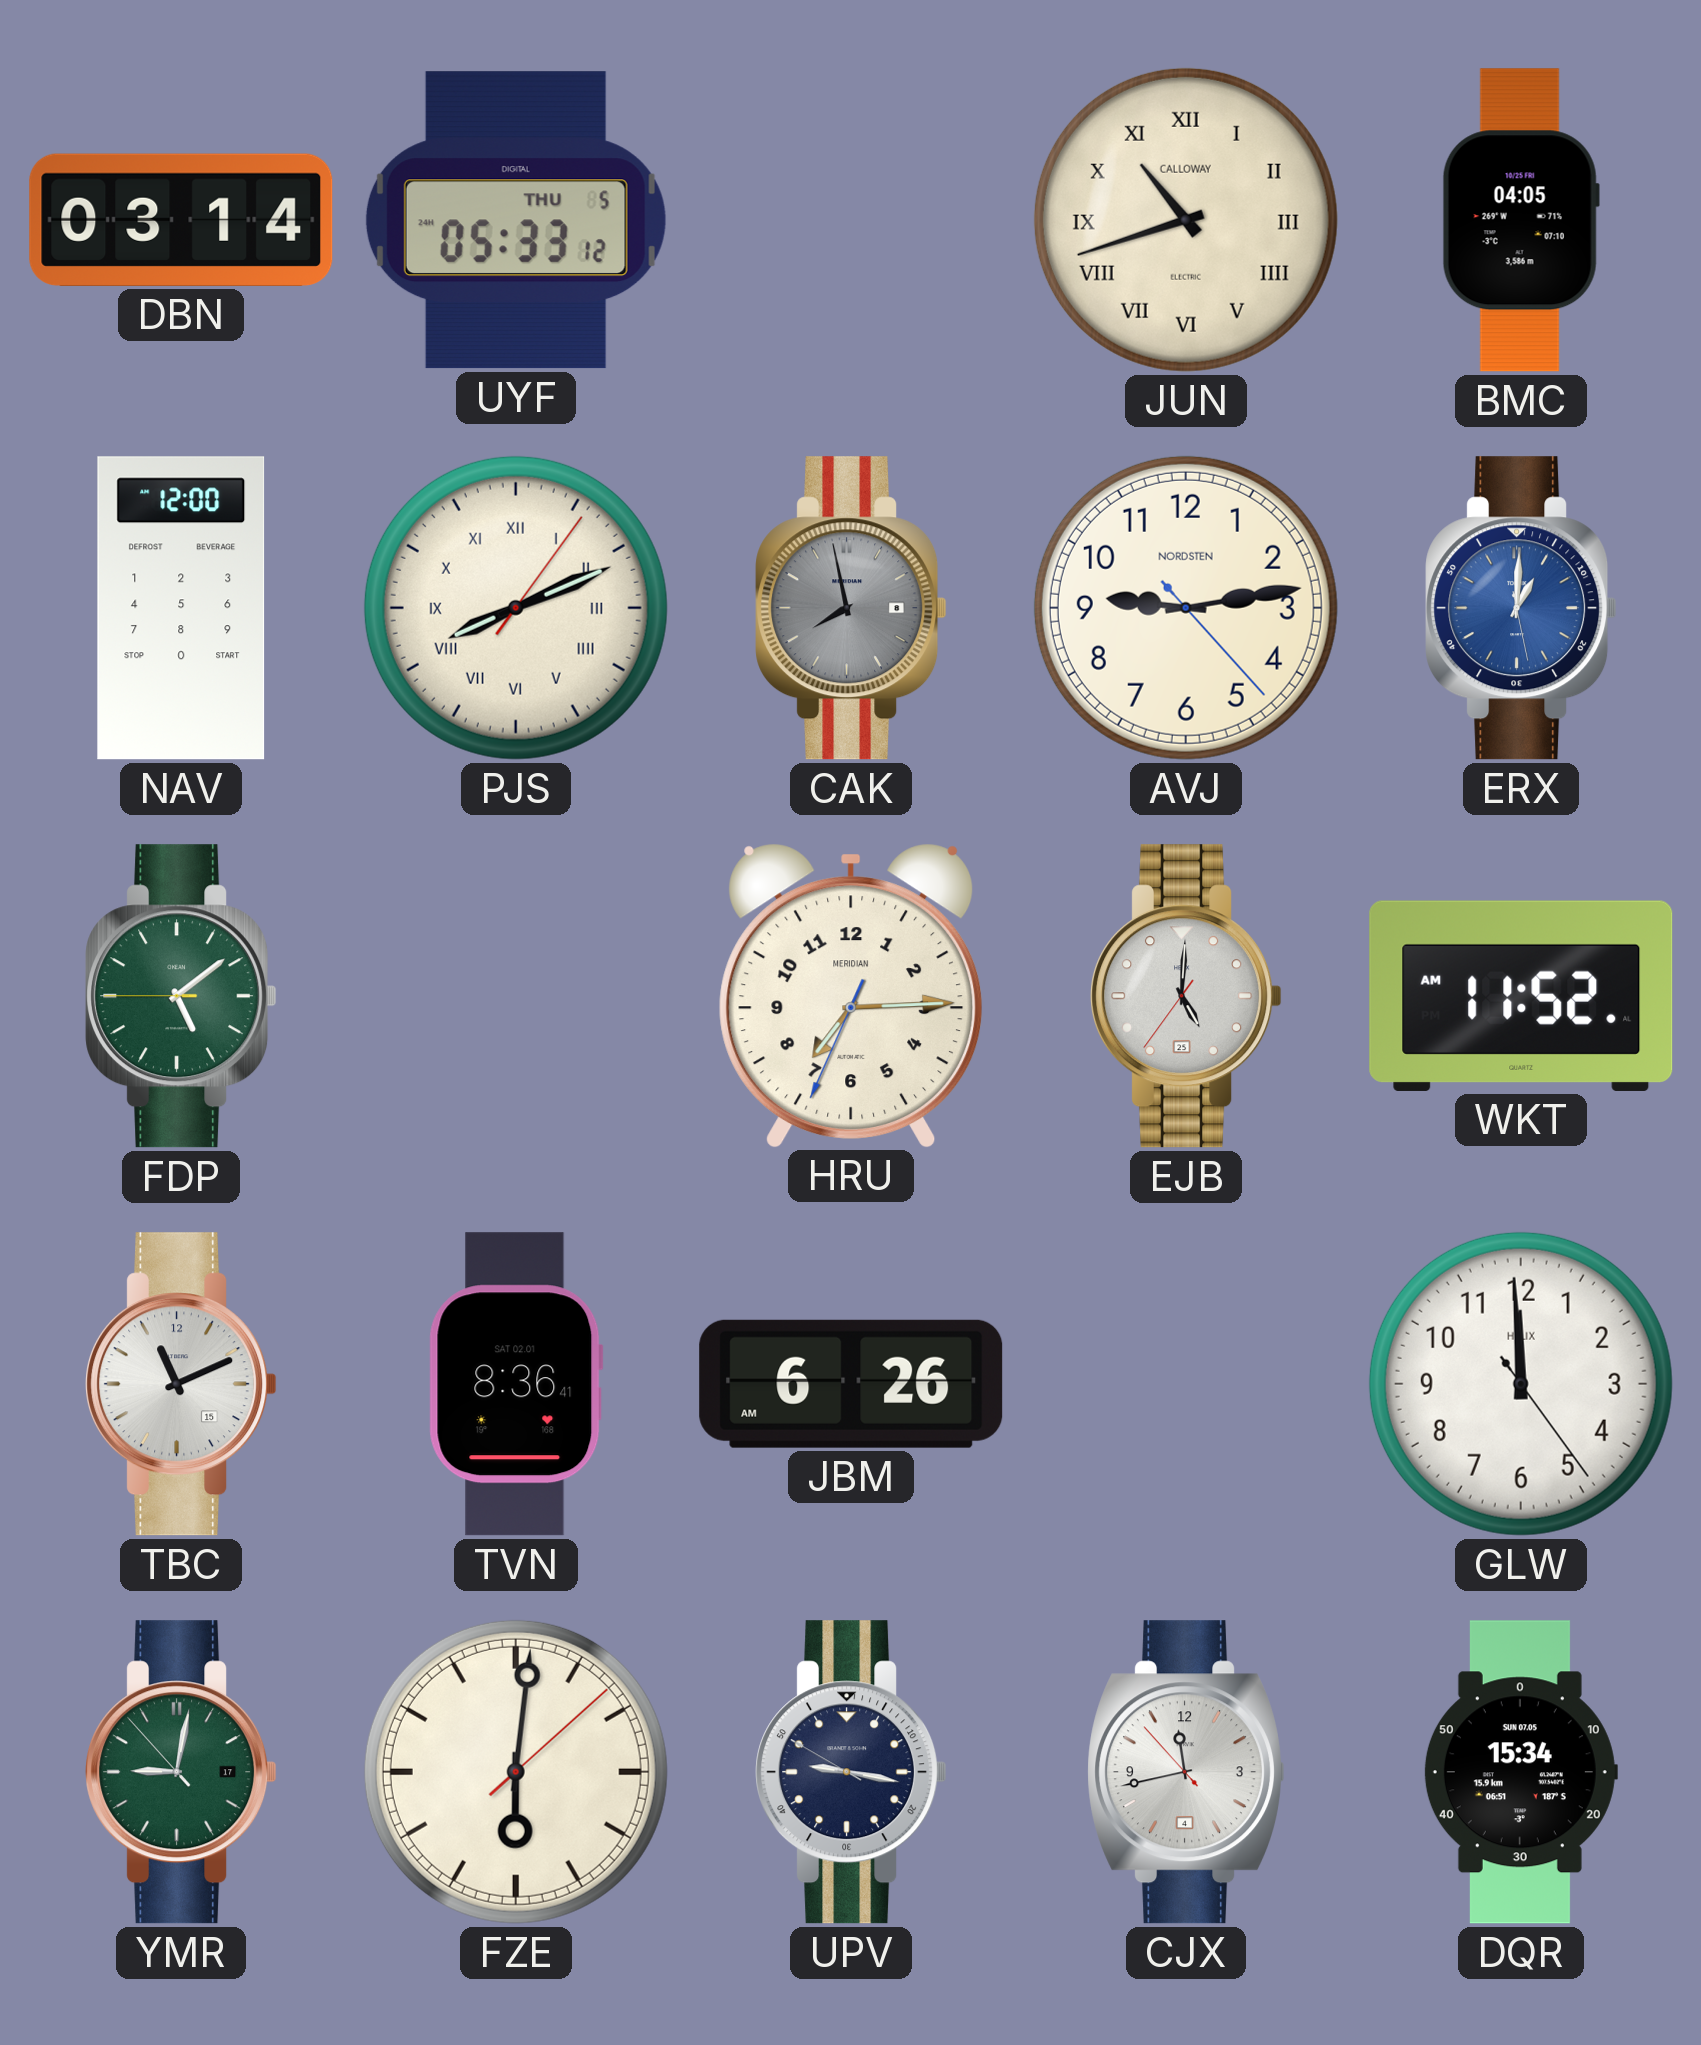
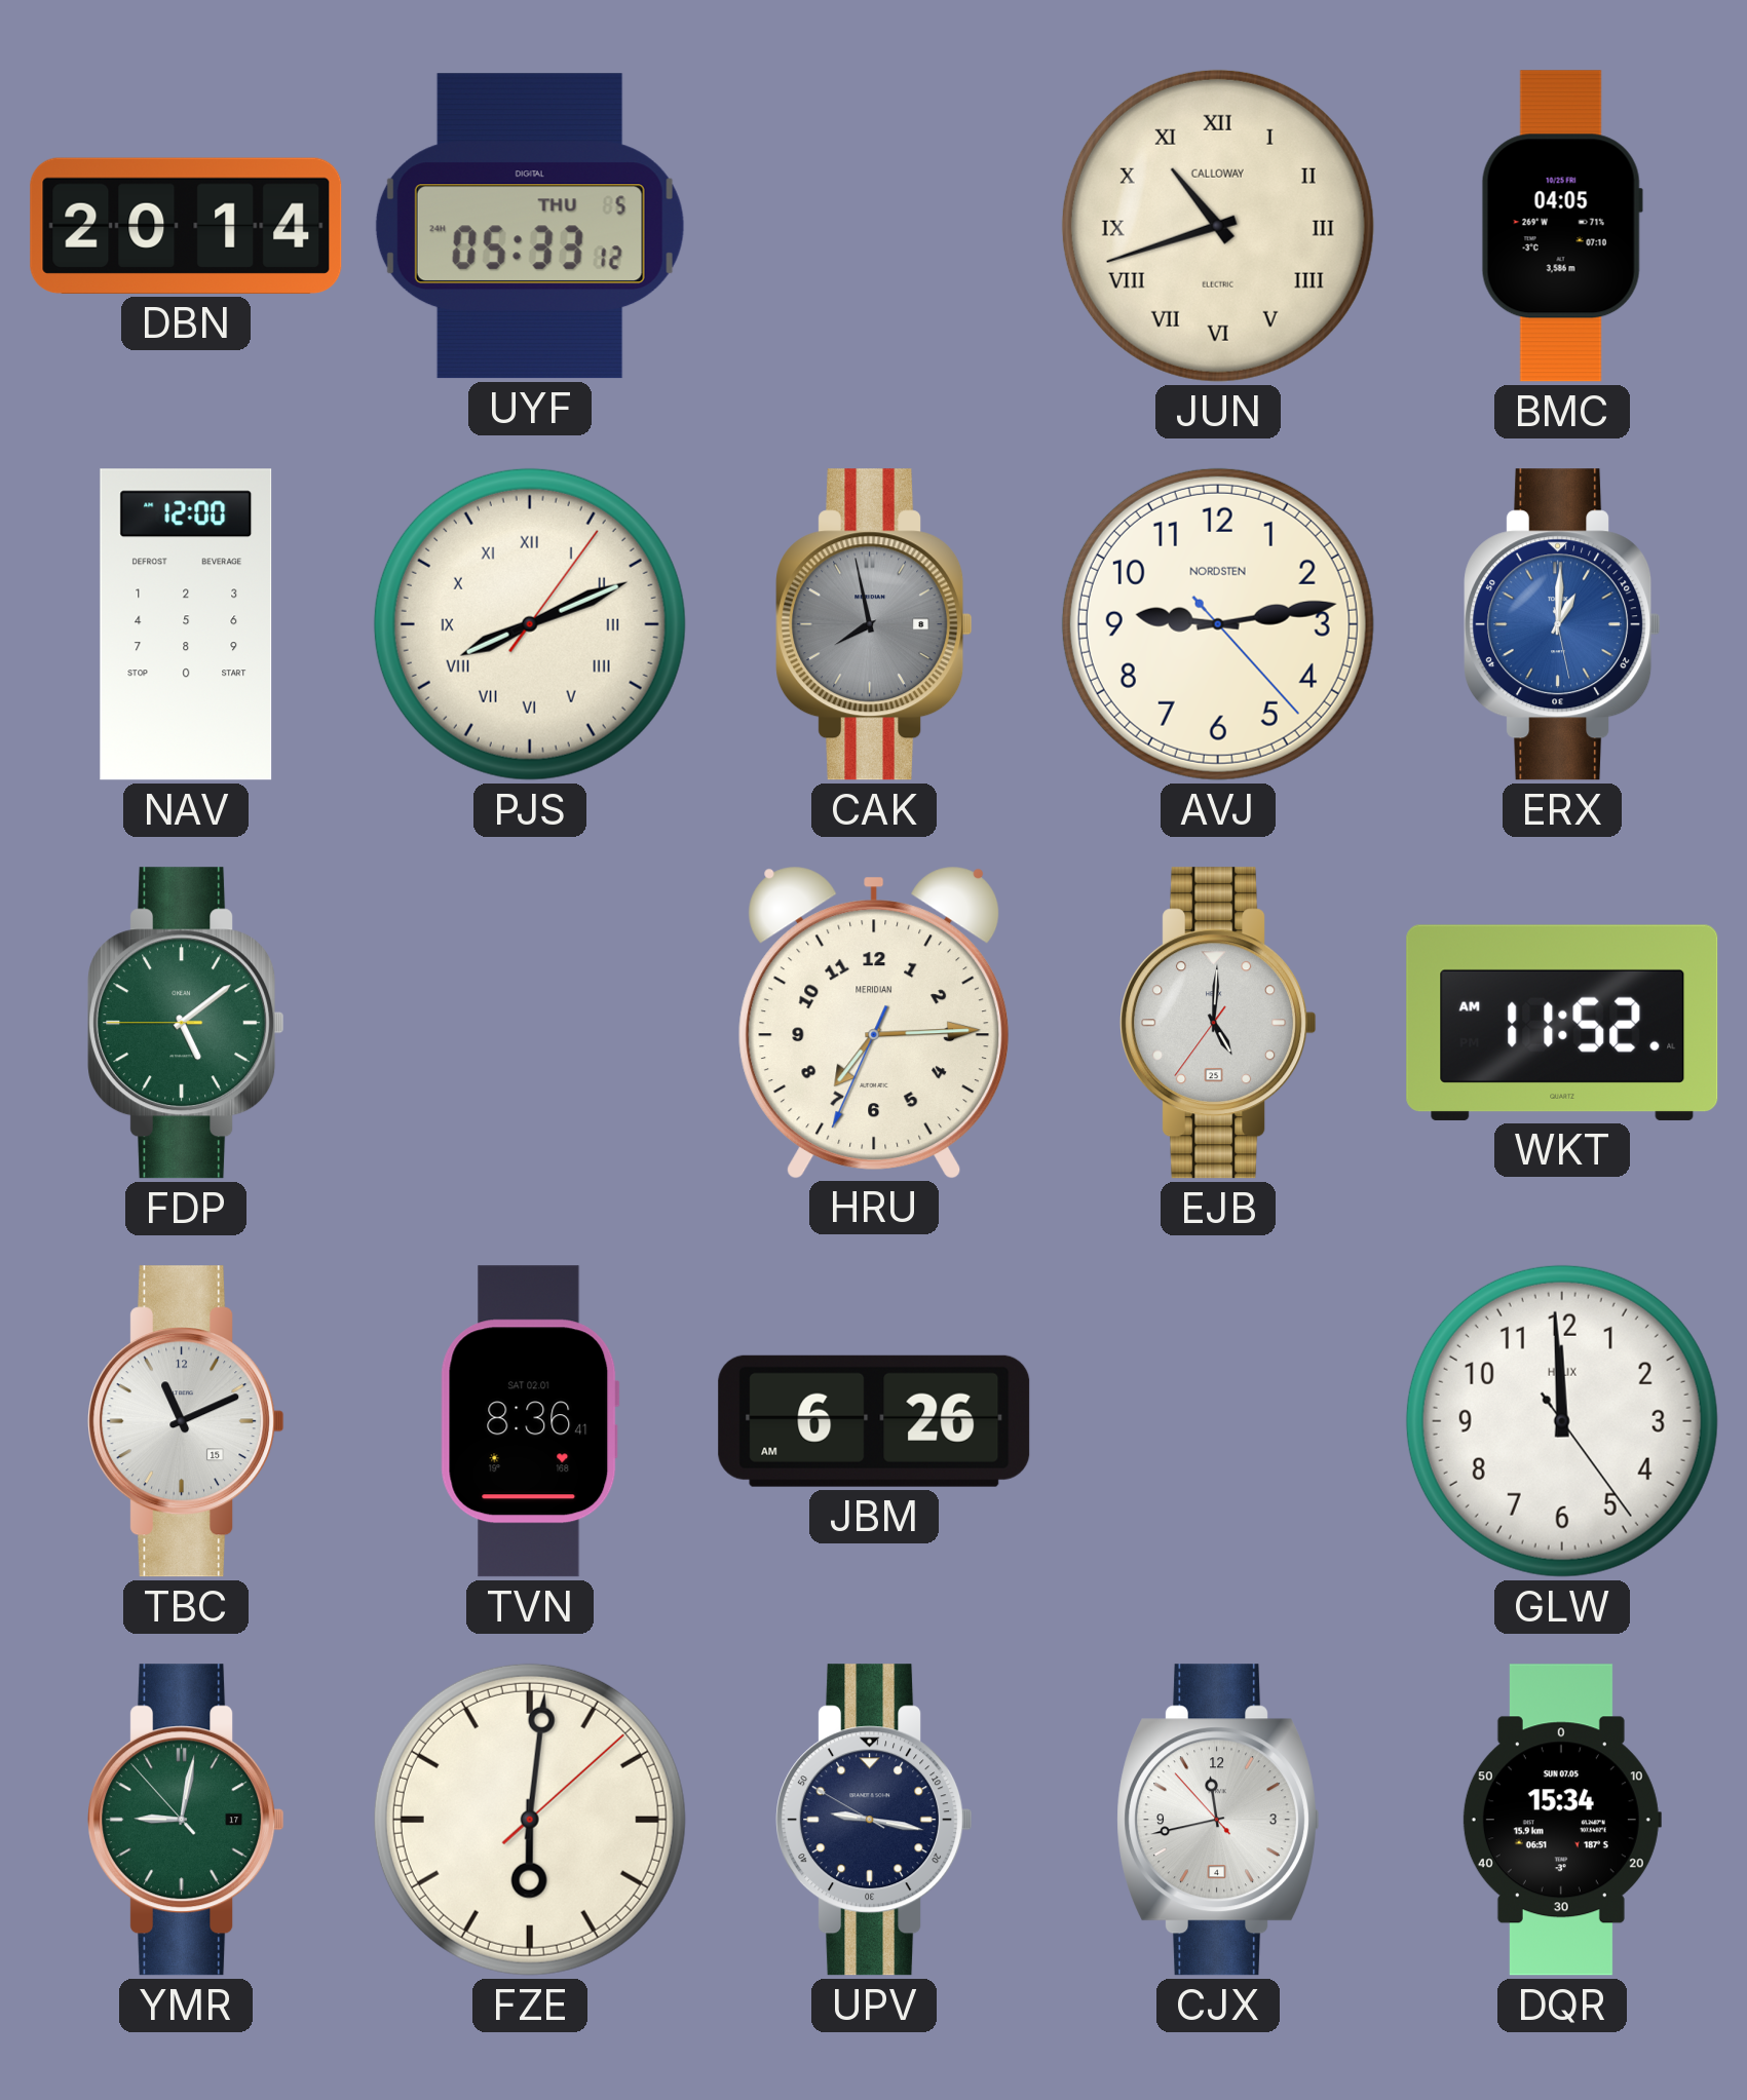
DBN: 03:14 -> 20:14
